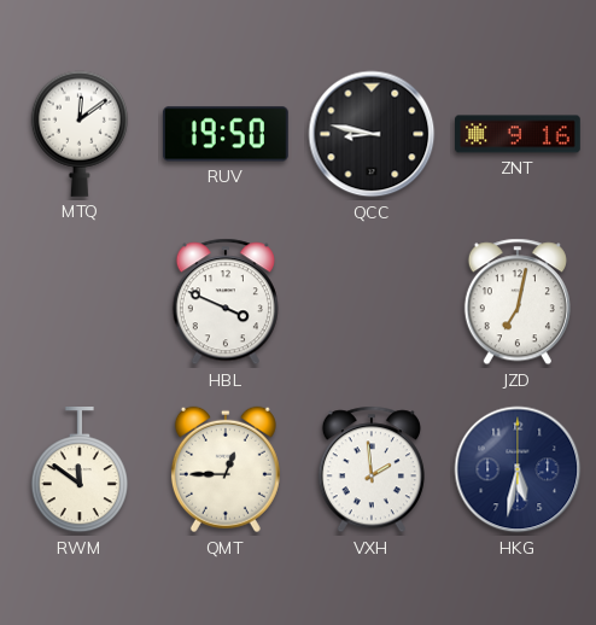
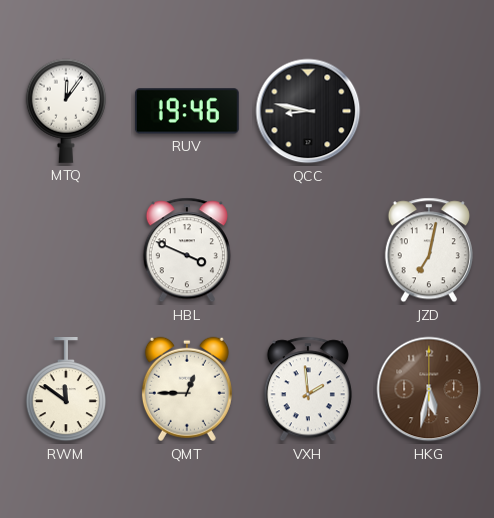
MTQ: 12:09 -> 12:06
RUV: 19:50 -> 19:46
ZNT: 9:16 -> none
HKG dial: navy -> brown
